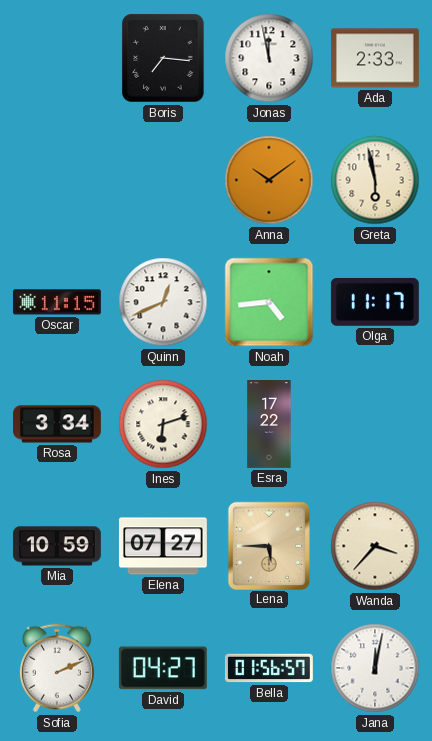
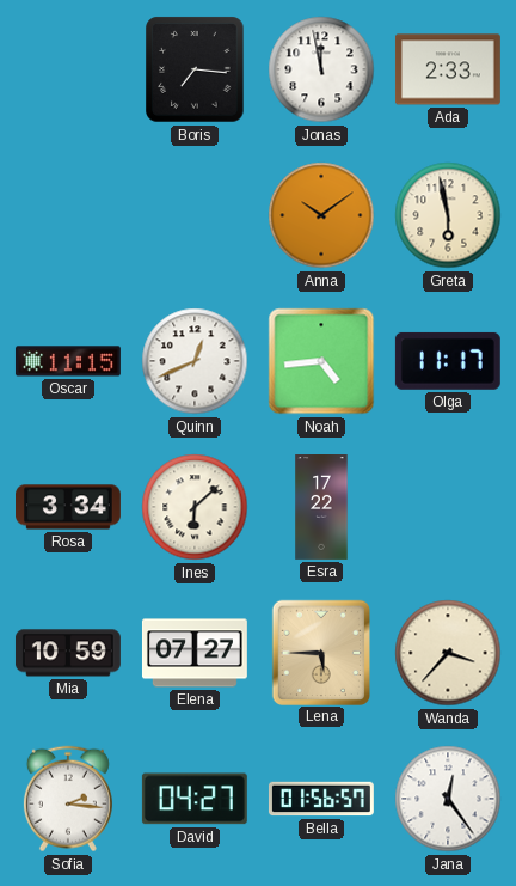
Ines: 6:12 -> 6:08
Sofia: 2:11 -> 2:16
Jana: 12:02 -> 12:24
